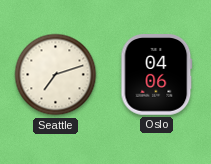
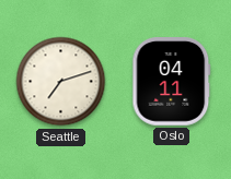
Oslo: 04:06 -> 04:11
